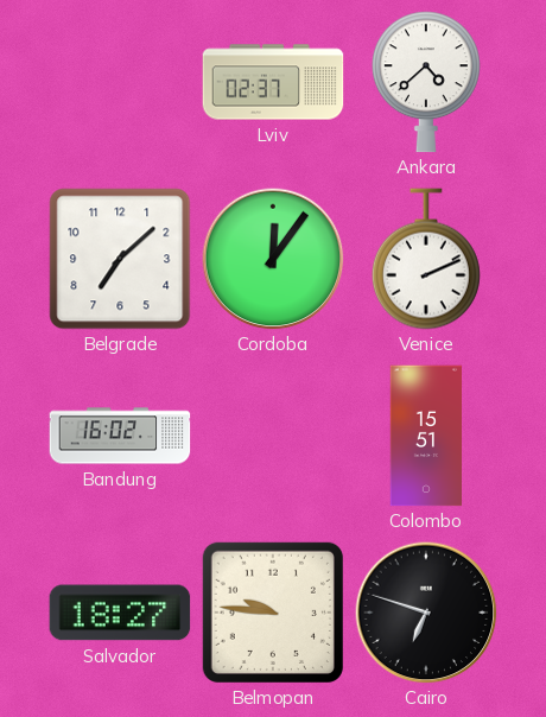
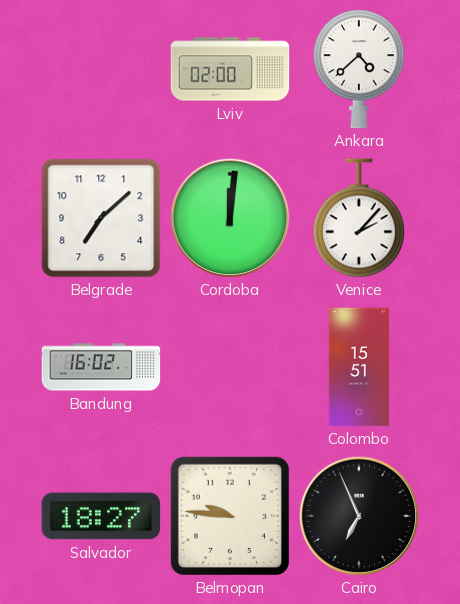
Lviv: 02:37 -> 02:00
Cordoba: 12:06 -> 12:01
Venice: 2:11 -> 2:07
Cairo: 6:48 -> 6:56
